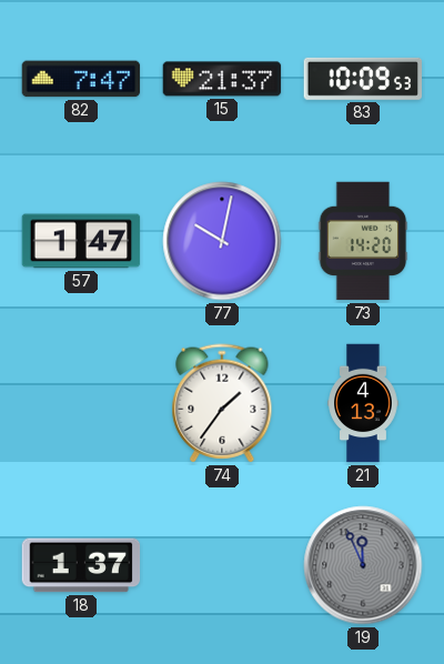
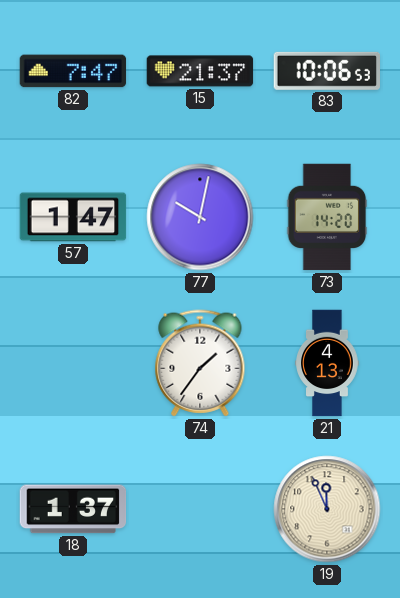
83: 10:09 -> 10:06
19 dial: grey -> cream
